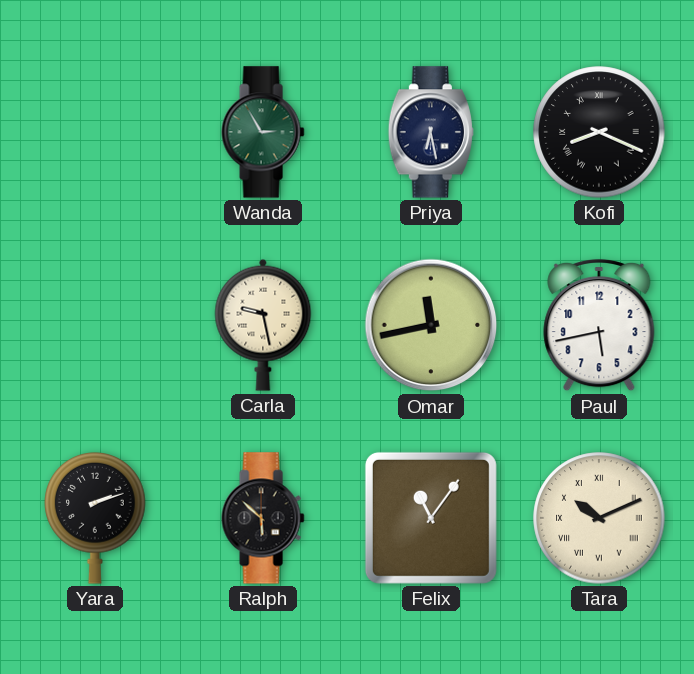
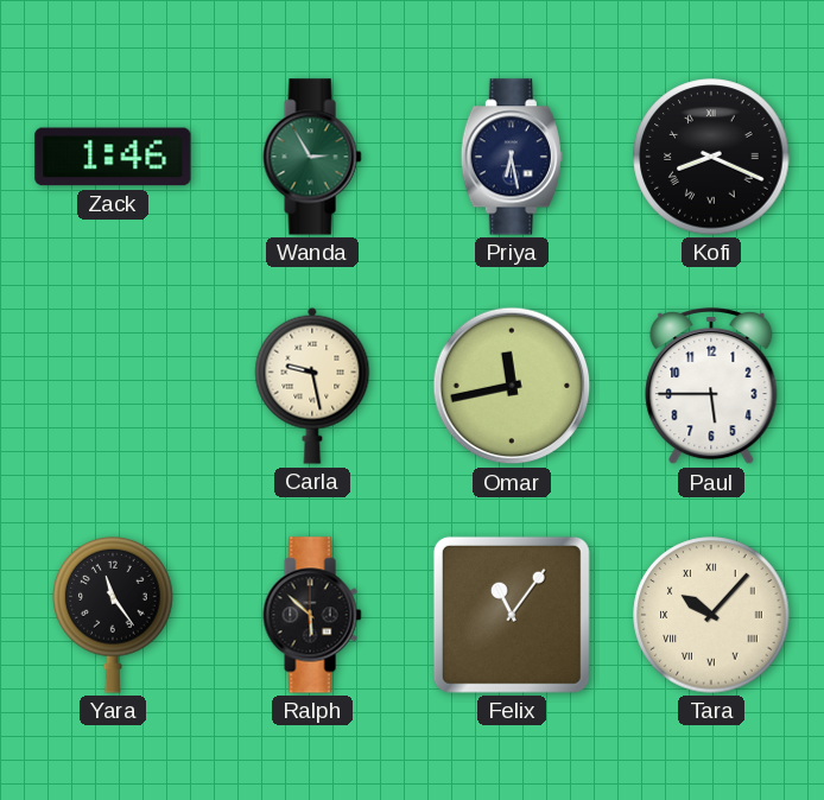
Zack: none -> 1:46
Paul: 5:43 -> 5:45
Yara: 2:12 -> 11:24
Tara: 10:11 -> 10:07
